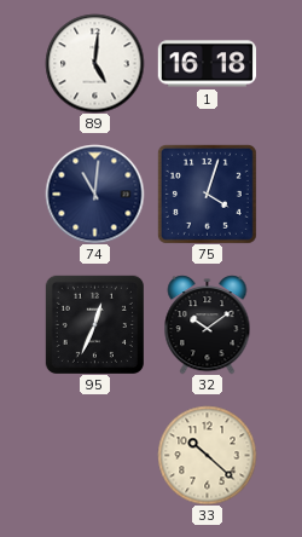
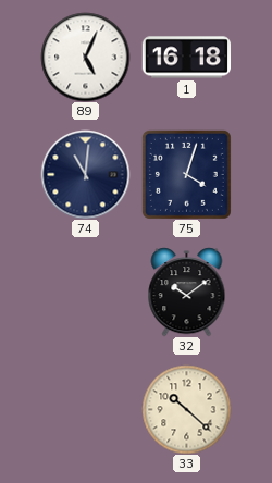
89: 5:01 -> 5:04
95: 12:34 -> none
